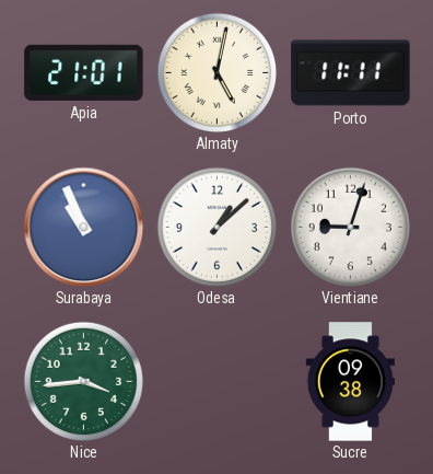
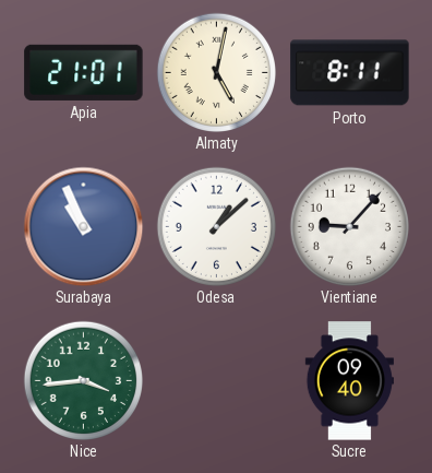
Porto: 11:11 -> 8:11
Vientiane: 9:03 -> 9:07
Sucre: 09:38 -> 09:40
